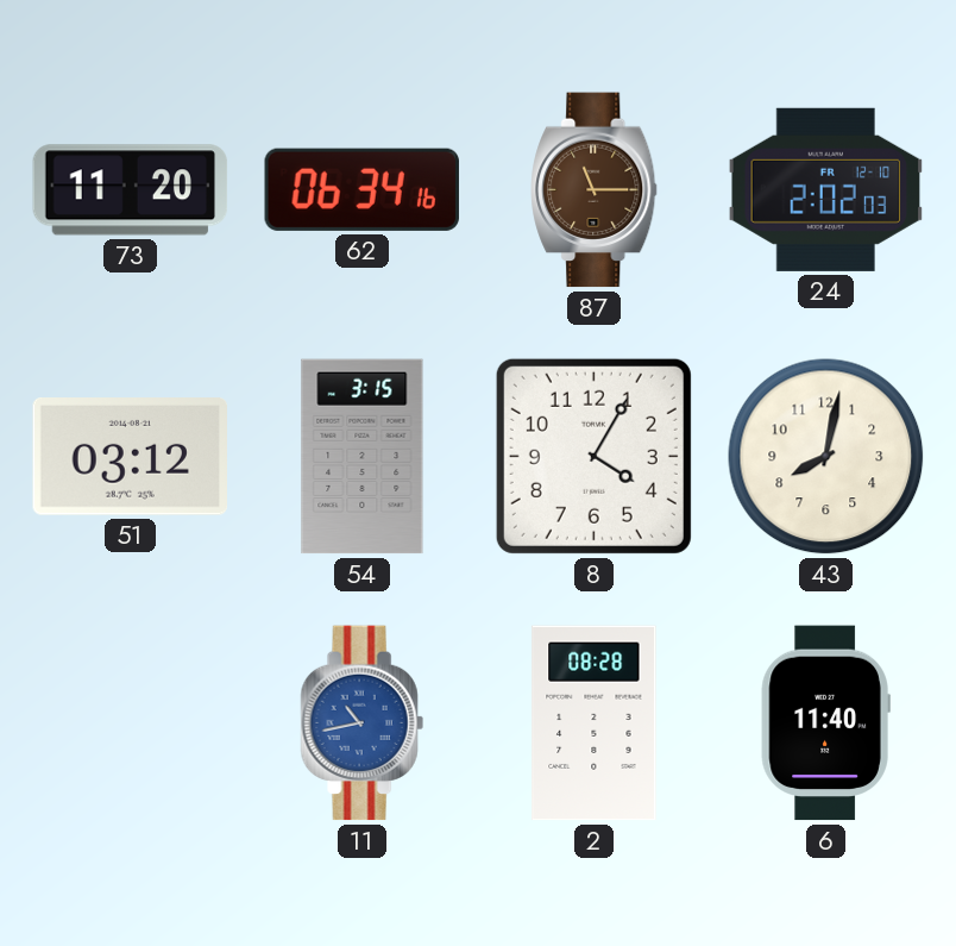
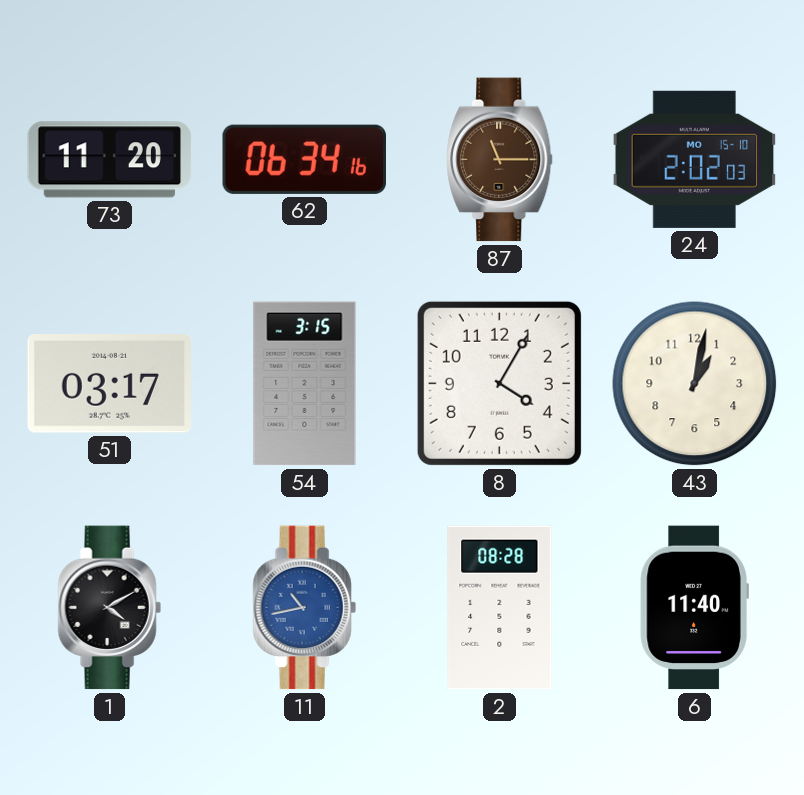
24 date: FR 12-10 -> MO 15-10
51: 03:12 -> 03:17
43: 8:02 -> 1:02
1: none -> 4:10
